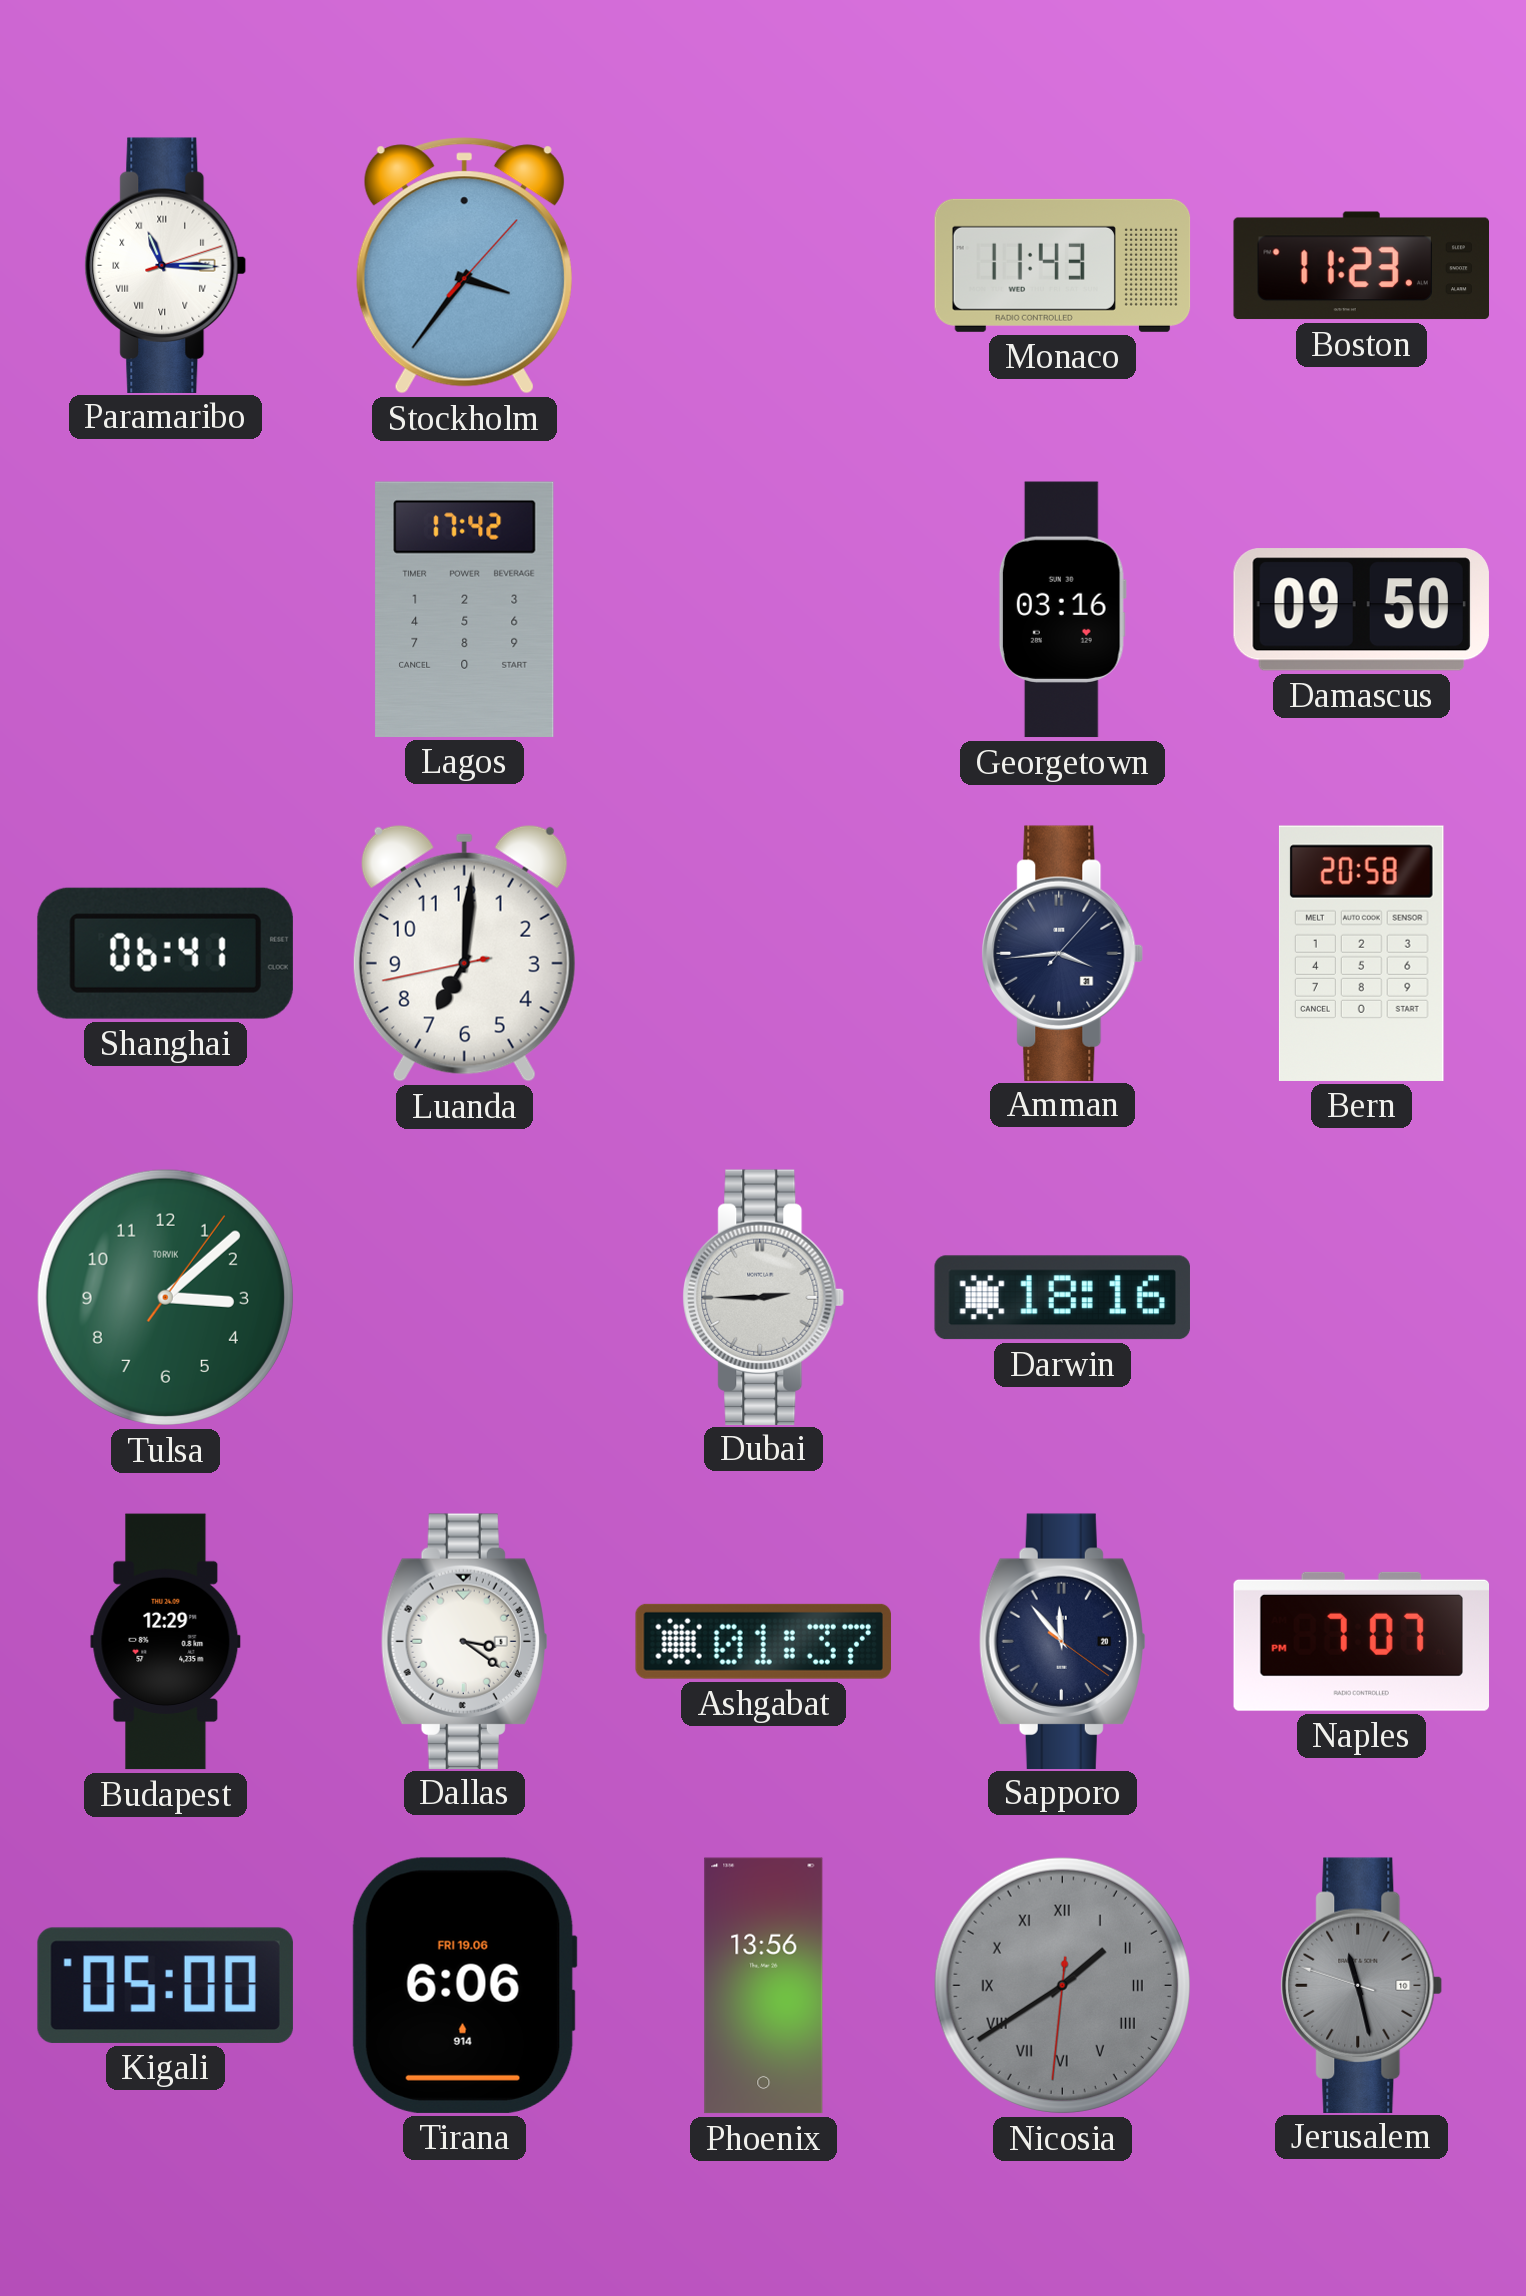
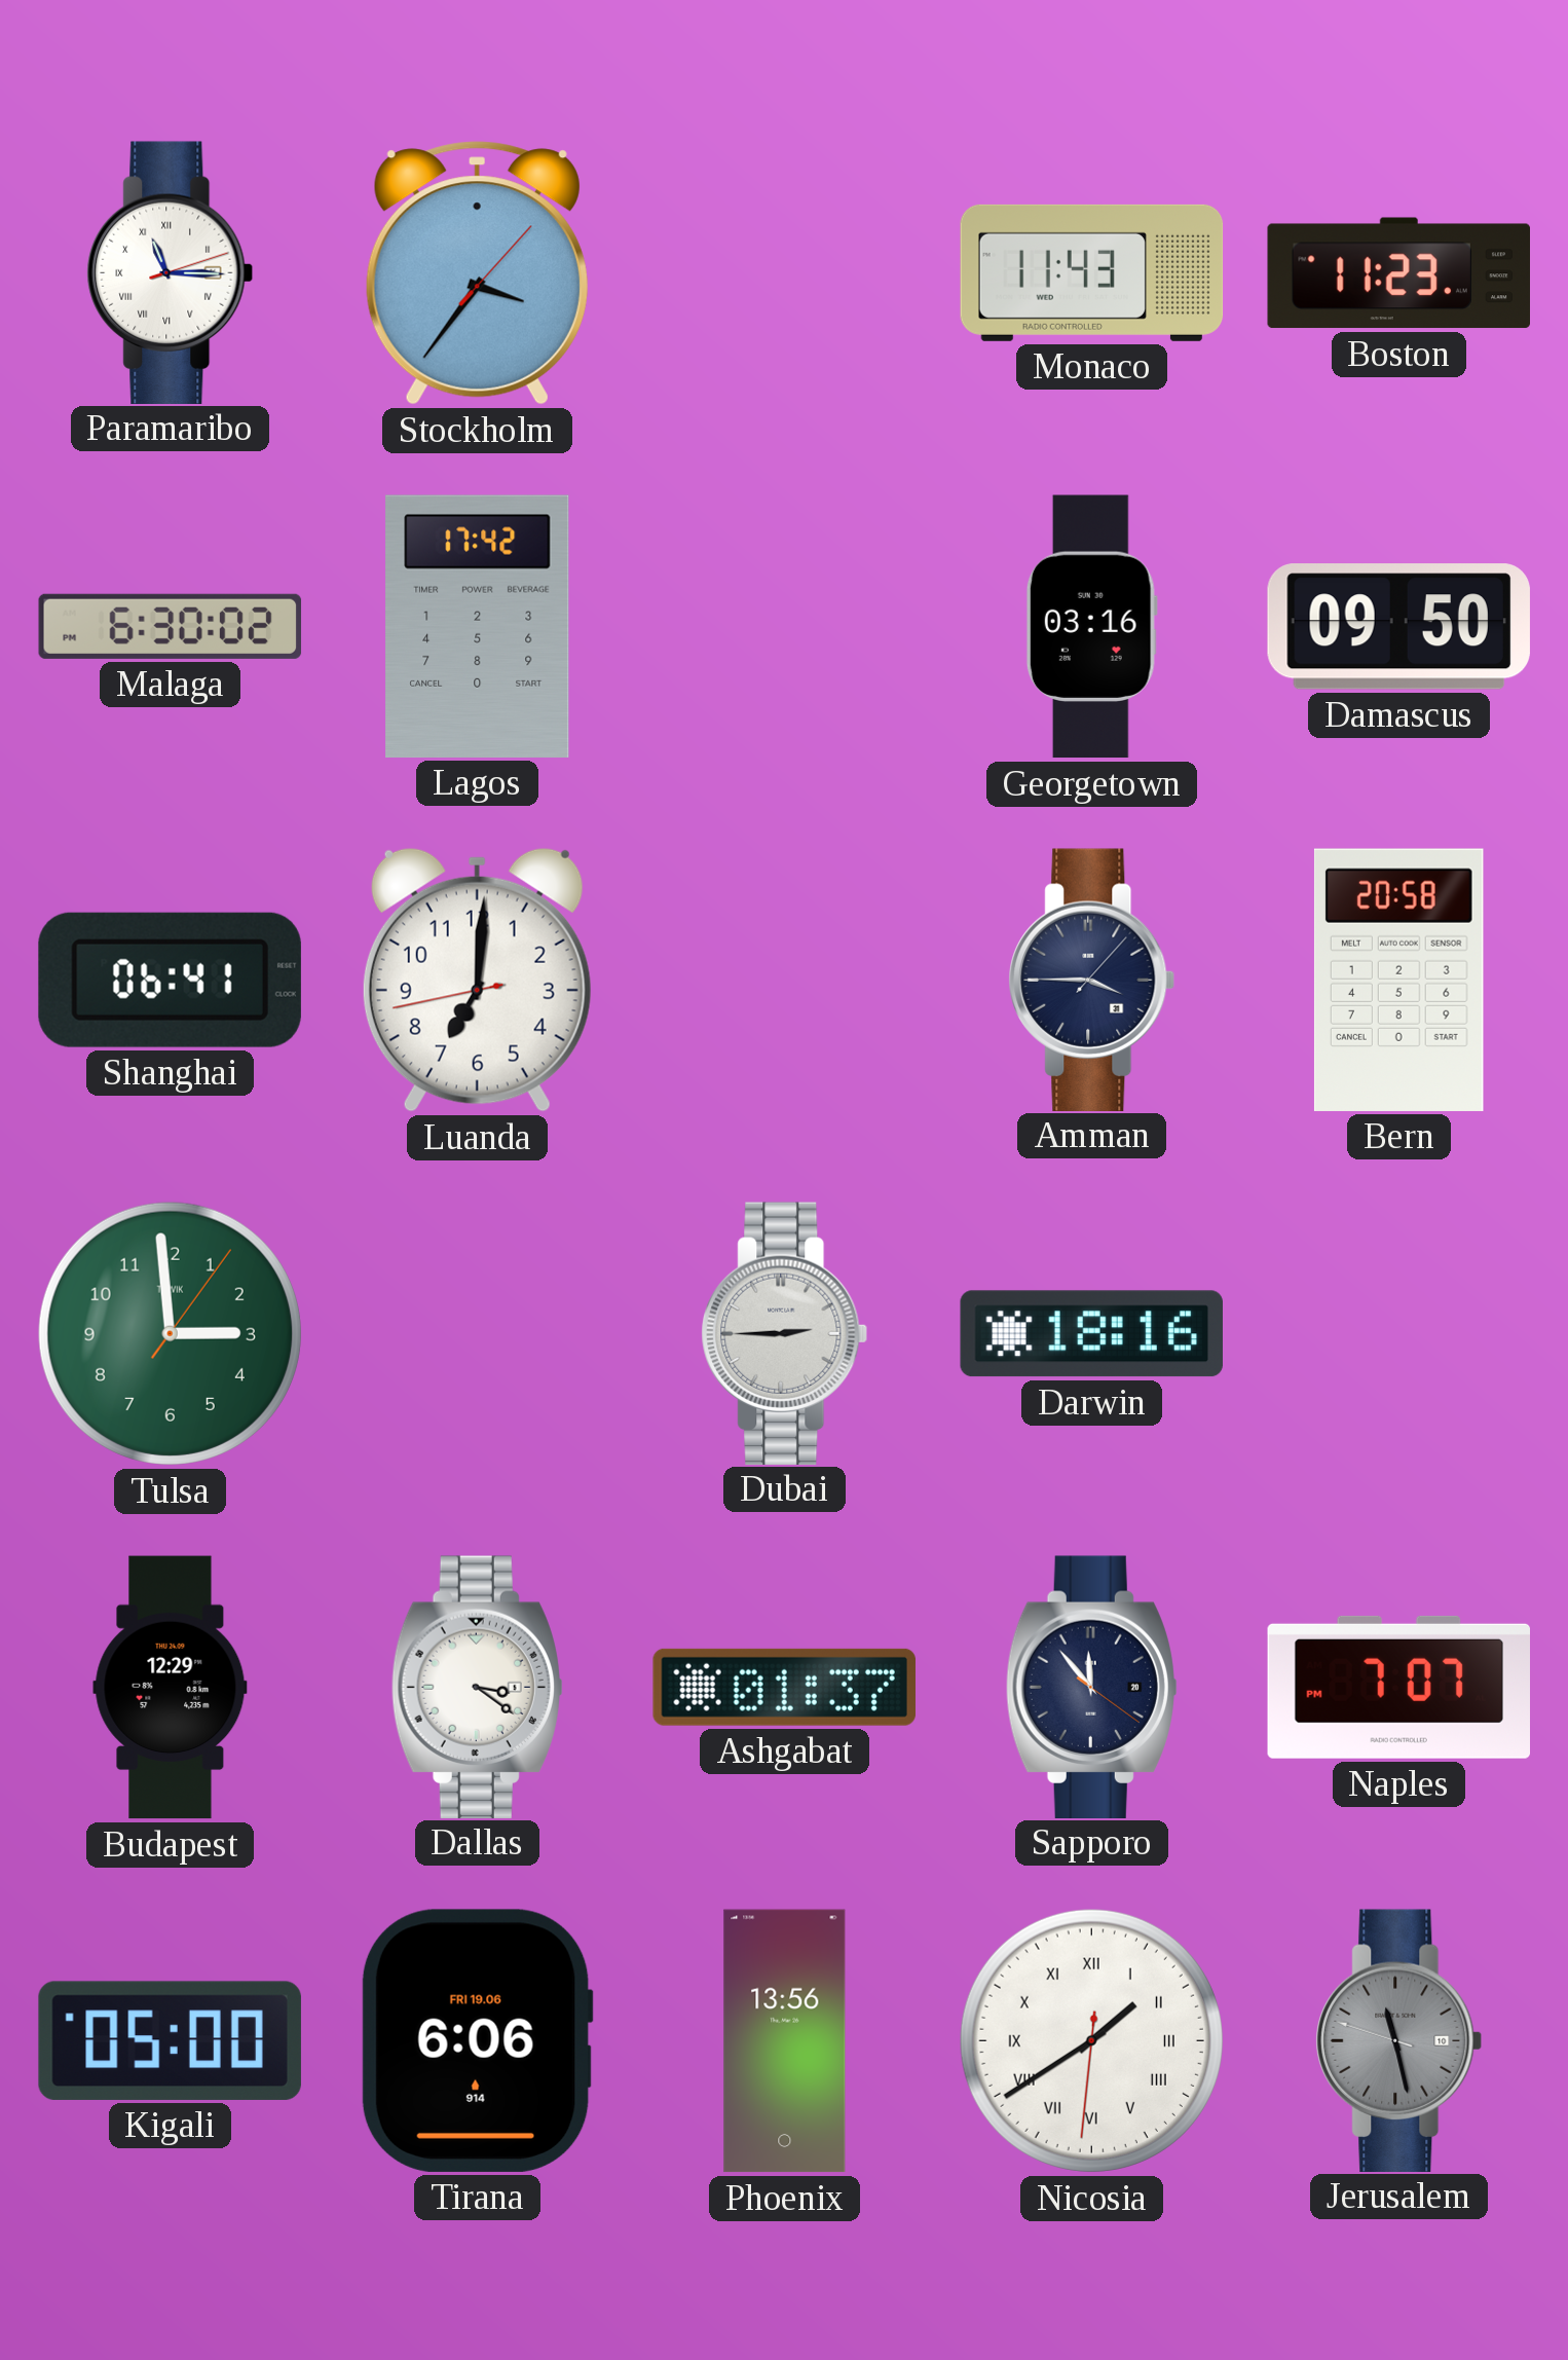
Malaga: none -> 6:30
Amman: 3:44 -> 3:45
Tulsa: 3:08 -> 2:59
Nicosia dial: grey -> white
